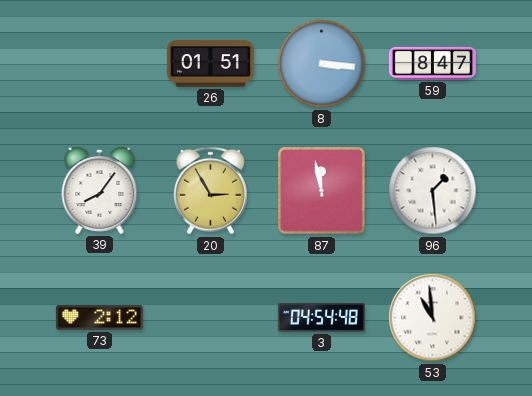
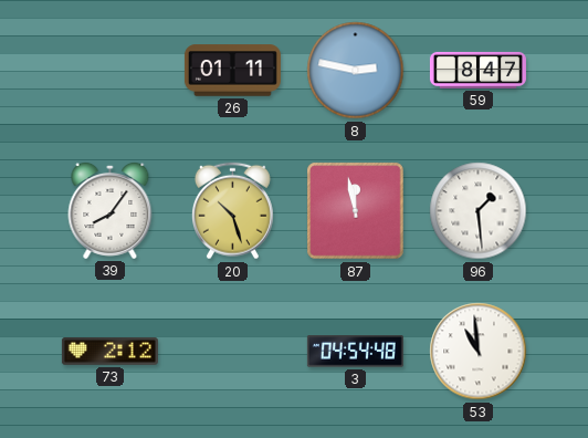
26: 01:51 -> 01:11
8: 3:16 -> 2:47
20: 2:55 -> 10:27
